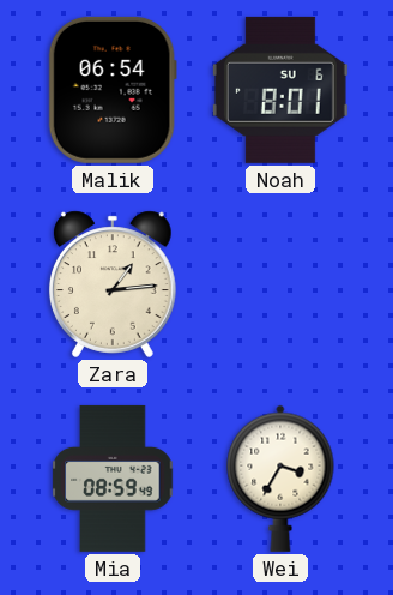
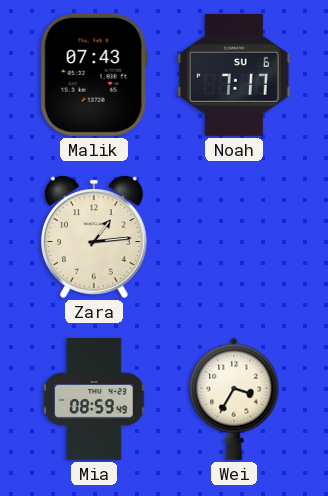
Malik: 06:54 -> 07:43
Noah: 8:01 -> 7:17
